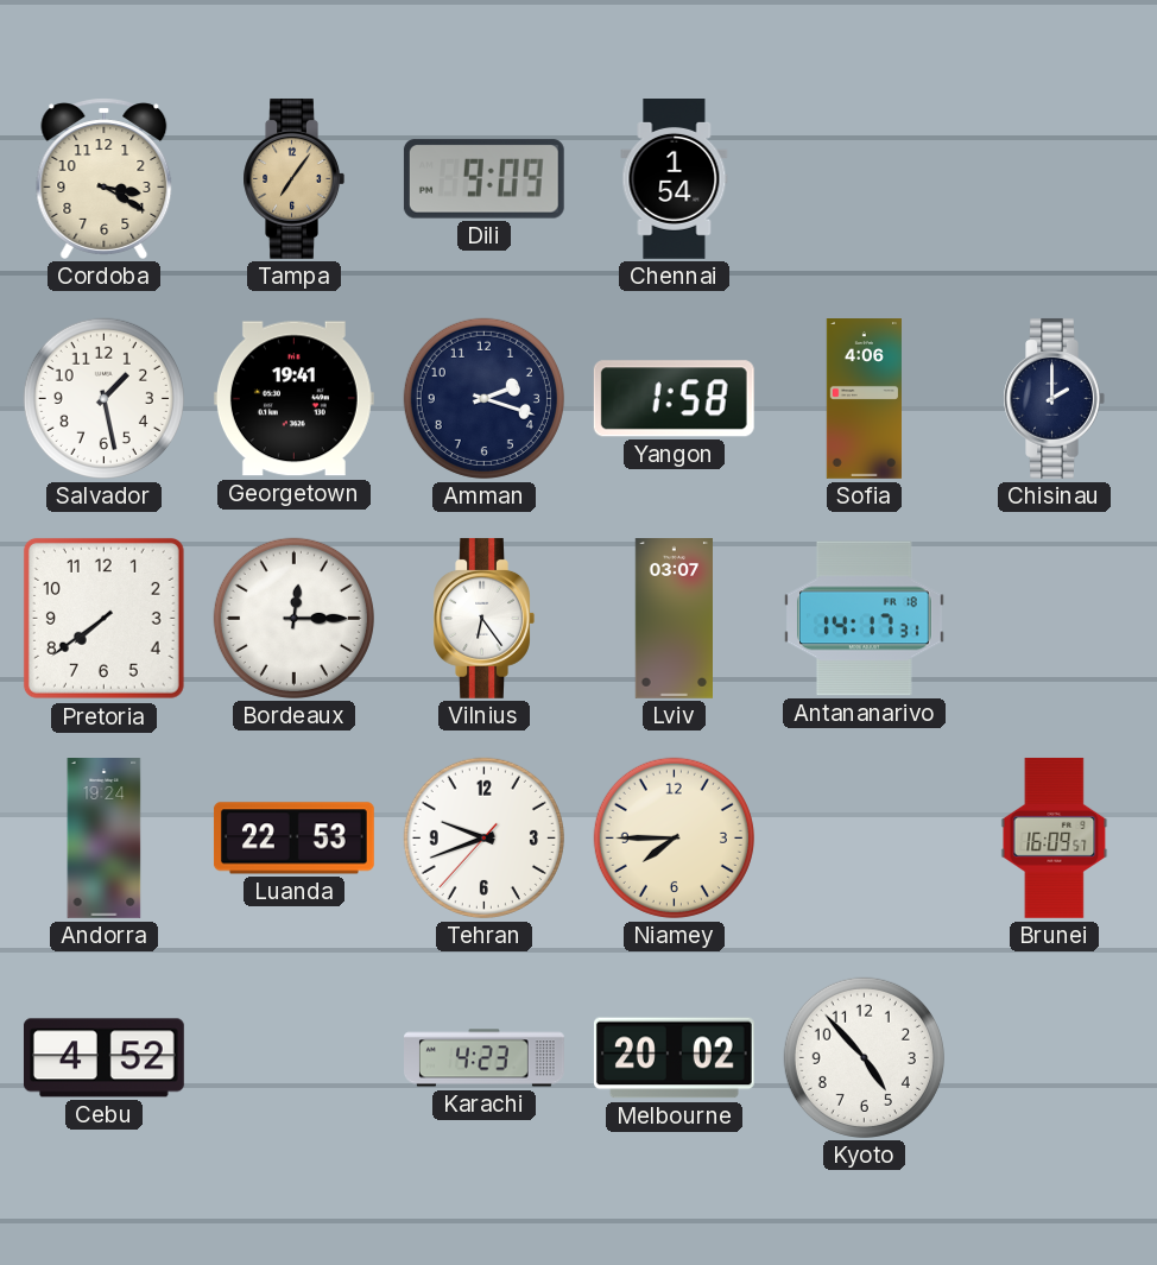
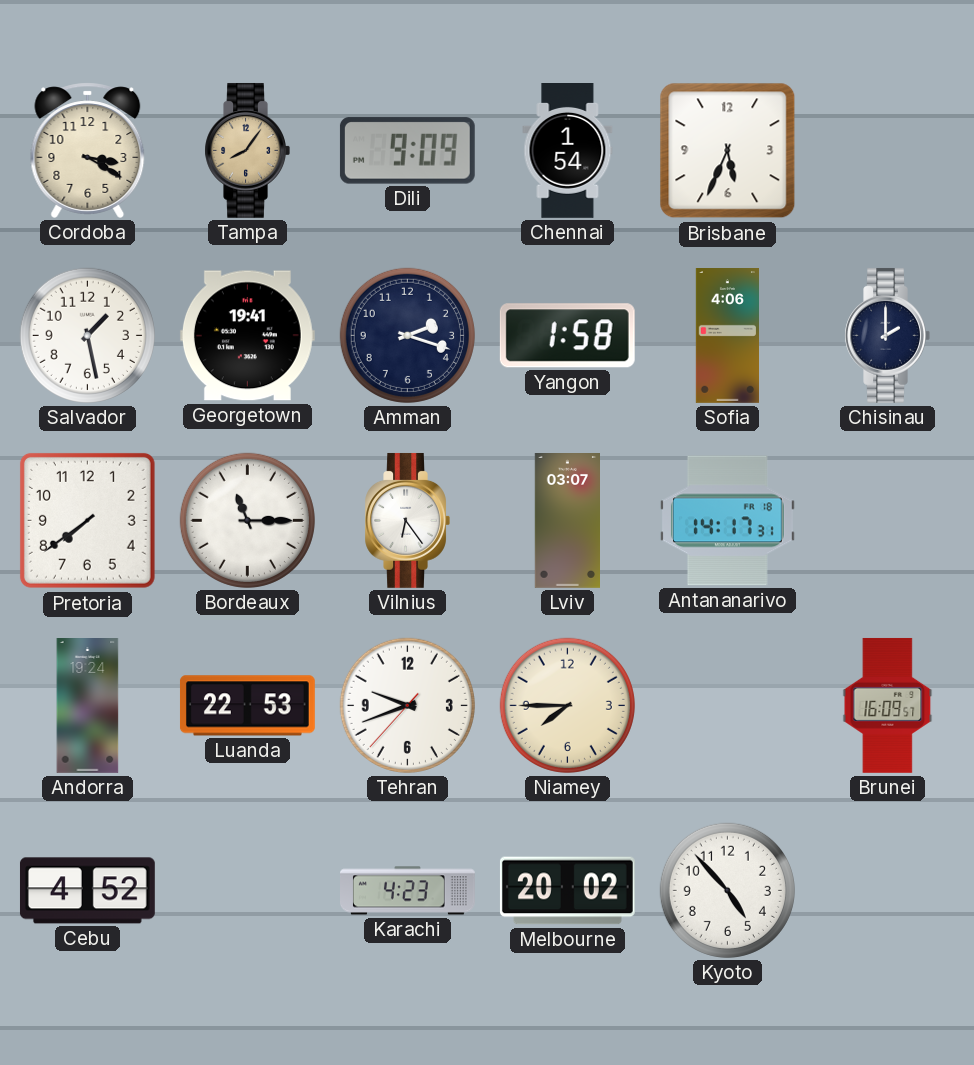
Tampa: 7:06 -> 8:06
Brisbane: none -> 5:34
Bordeaux: 12:15 -> 11:15
